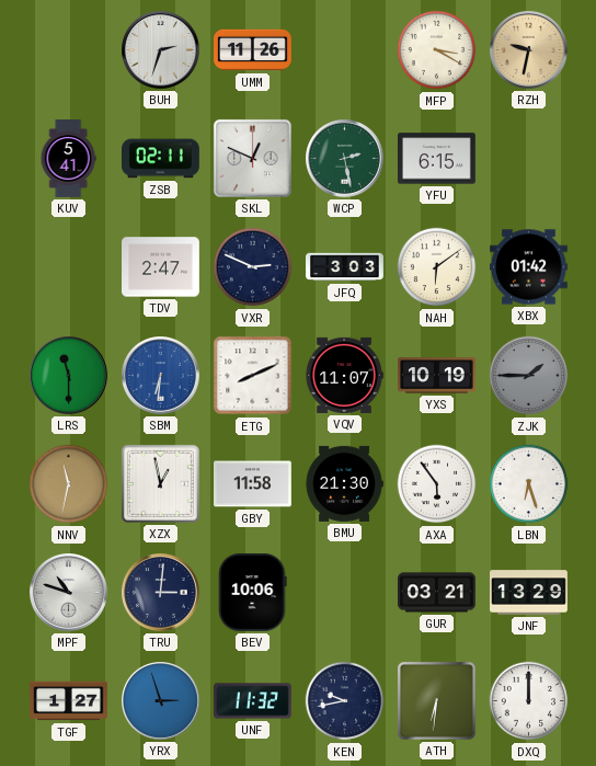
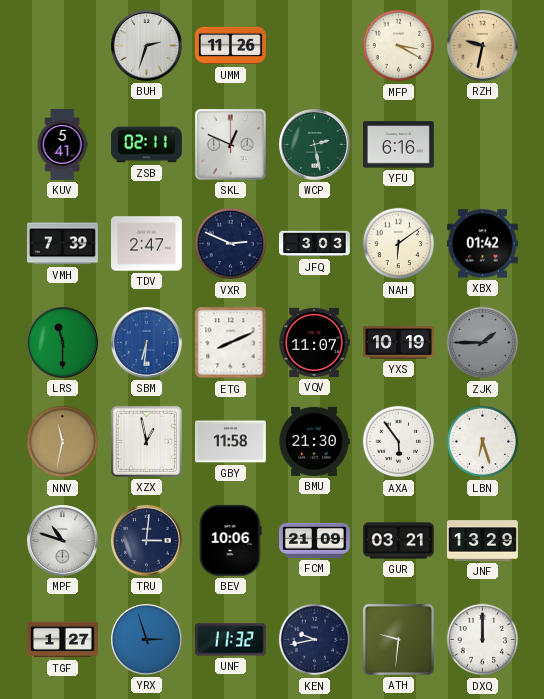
YFU: 6:15 -> 6:16
VMH: none -> 7:39
FCM: none -> 21:09
ATH: 6:31 -> 9:31
